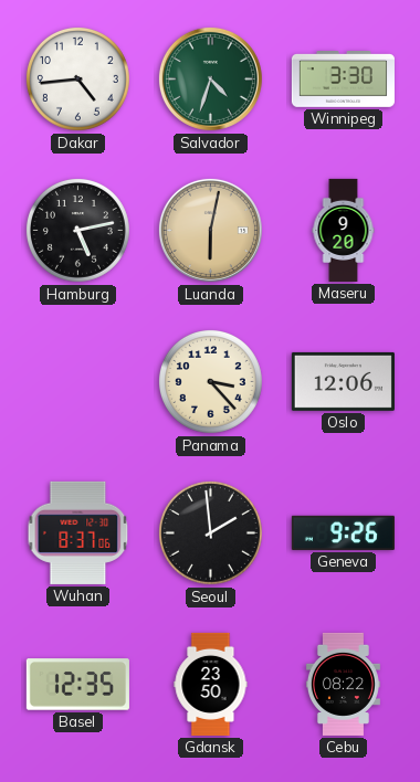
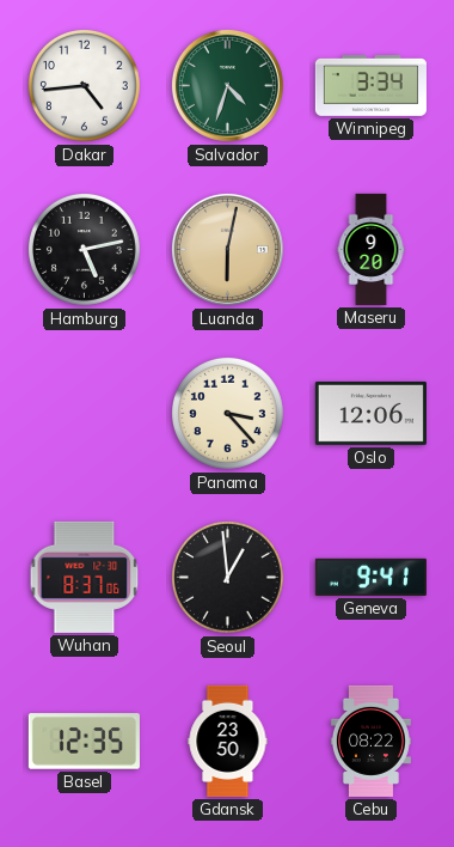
Winnipeg: 3:30 -> 3:34
Seoul: 1:59 -> 12:59
Geneva: 9:26 -> 9:41
